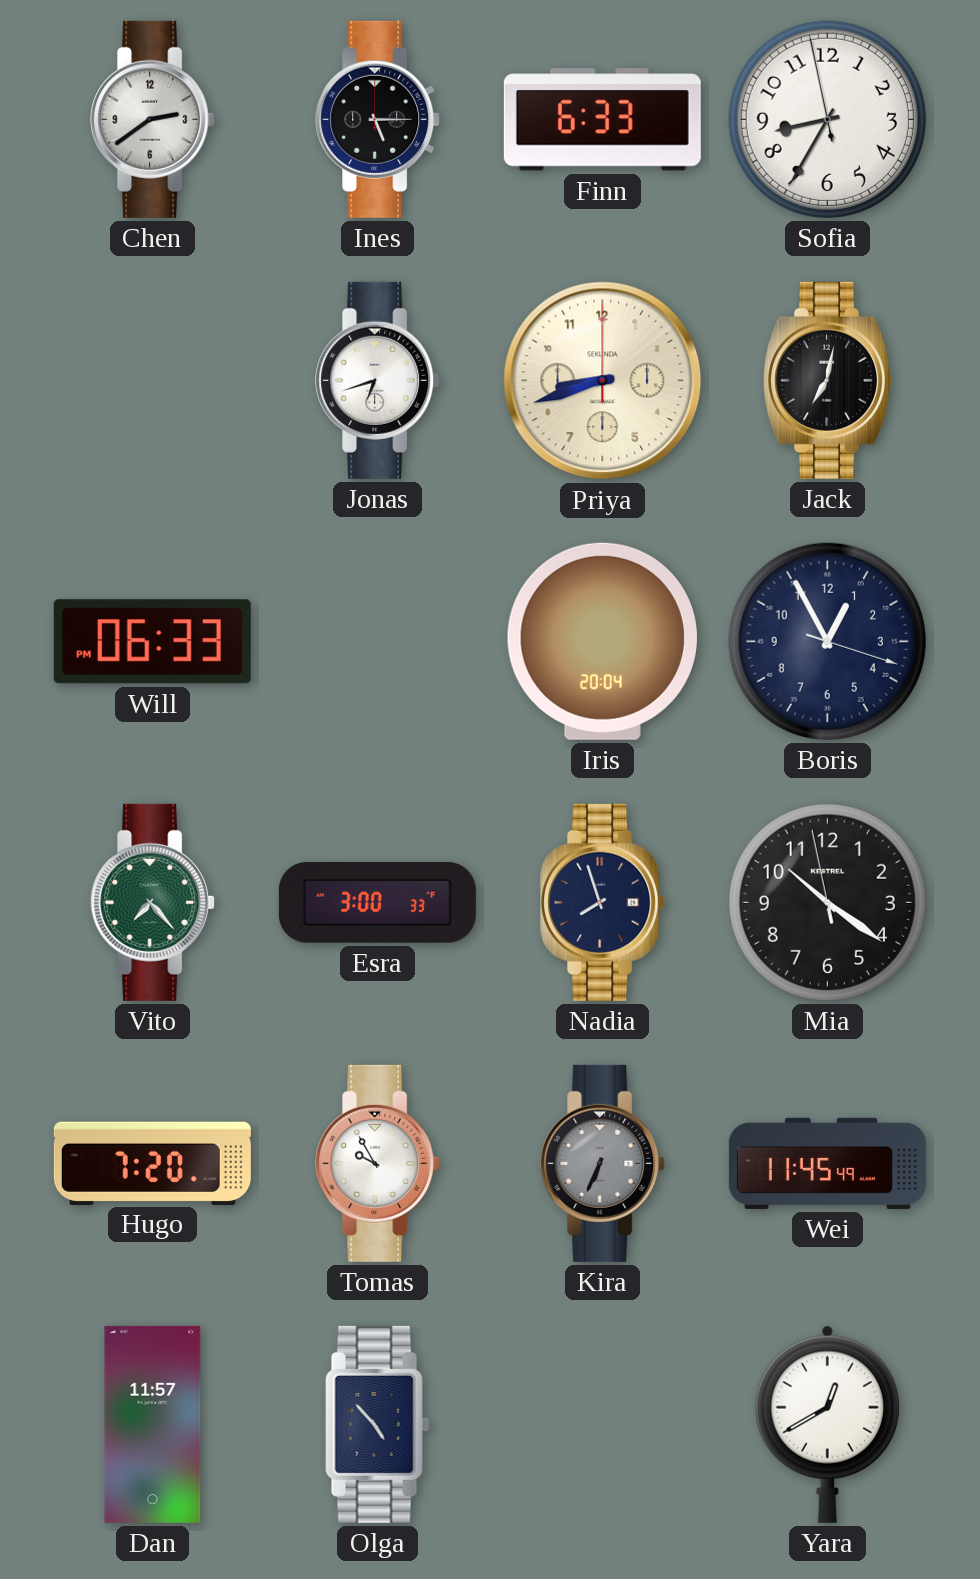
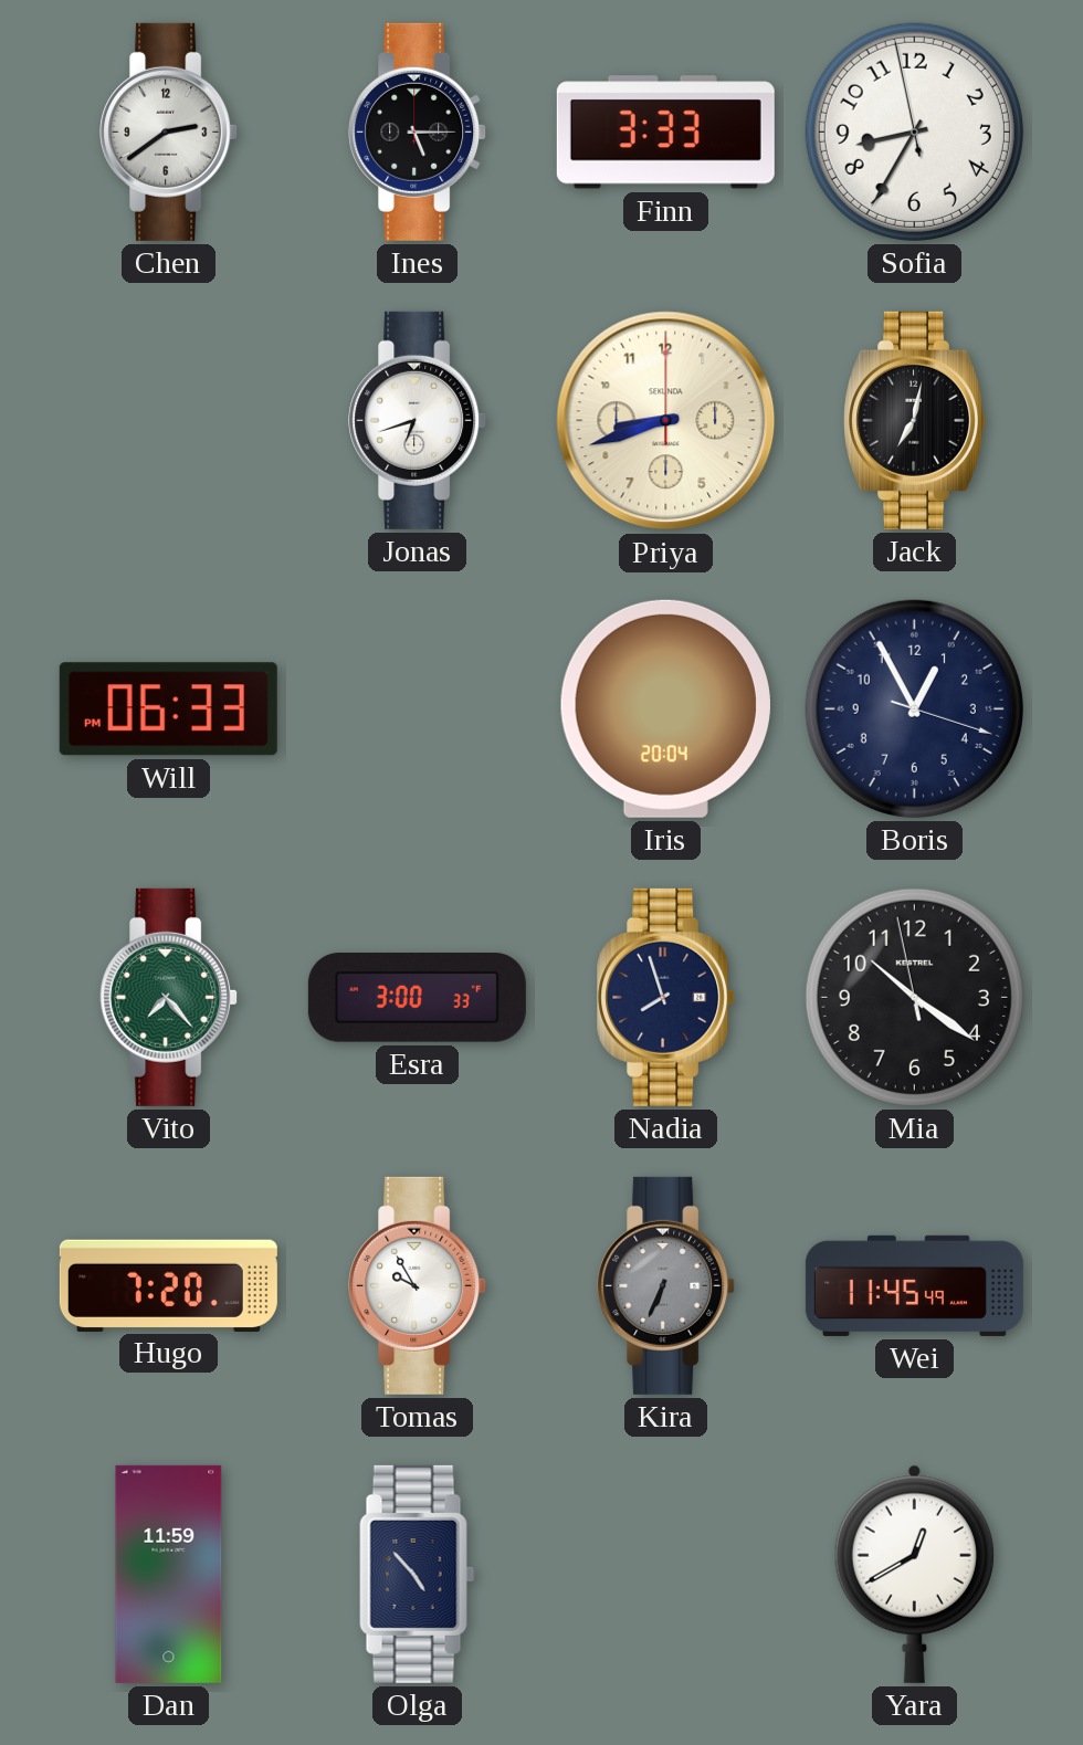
Finn: 6:33 -> 3:33
Dan: 11:57 -> 11:59
